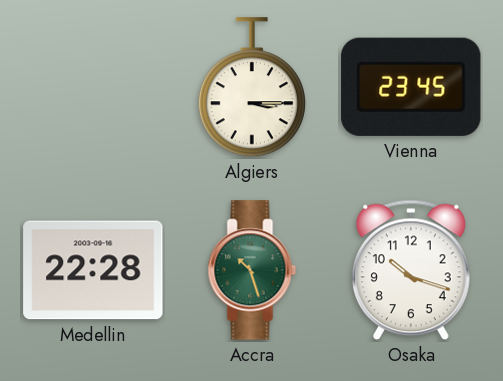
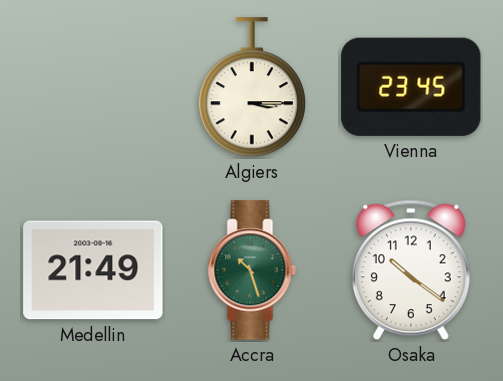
Medellin: 22:28 -> 21:49
Osaka: 10:18 -> 10:21
